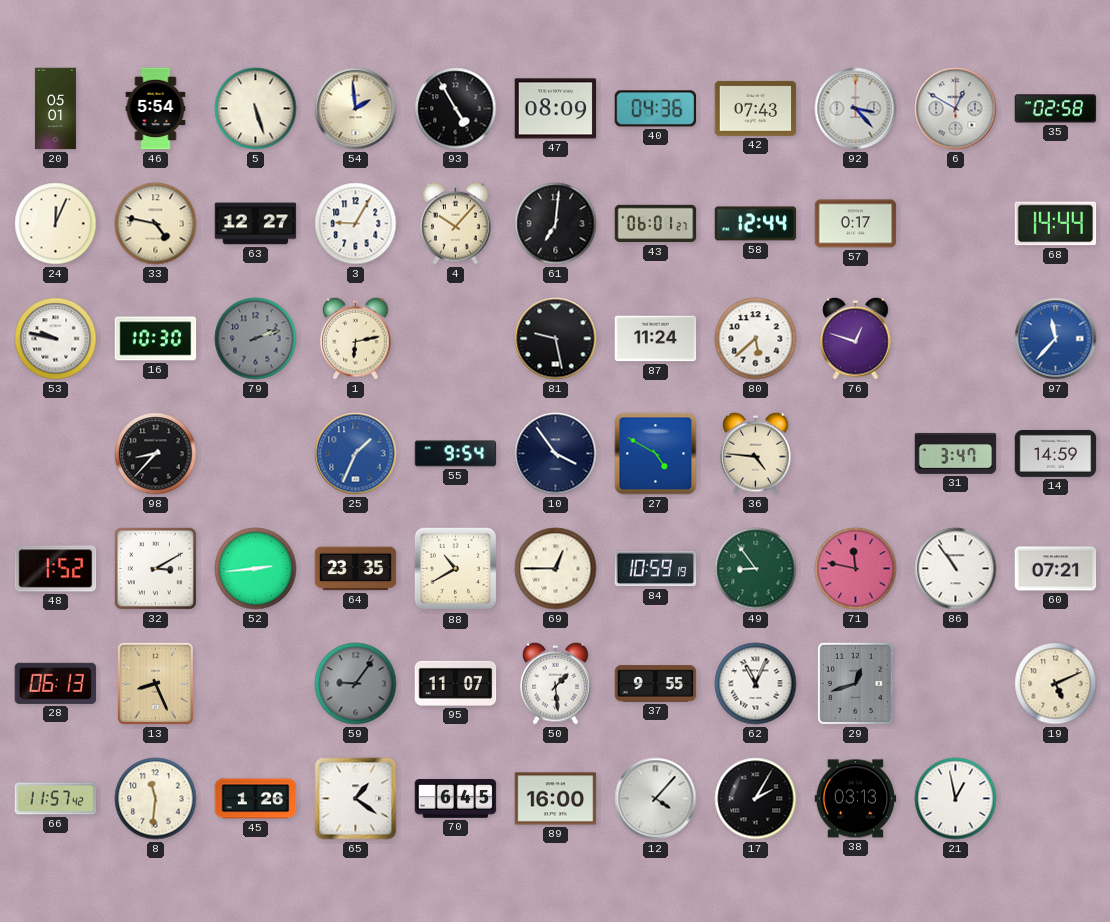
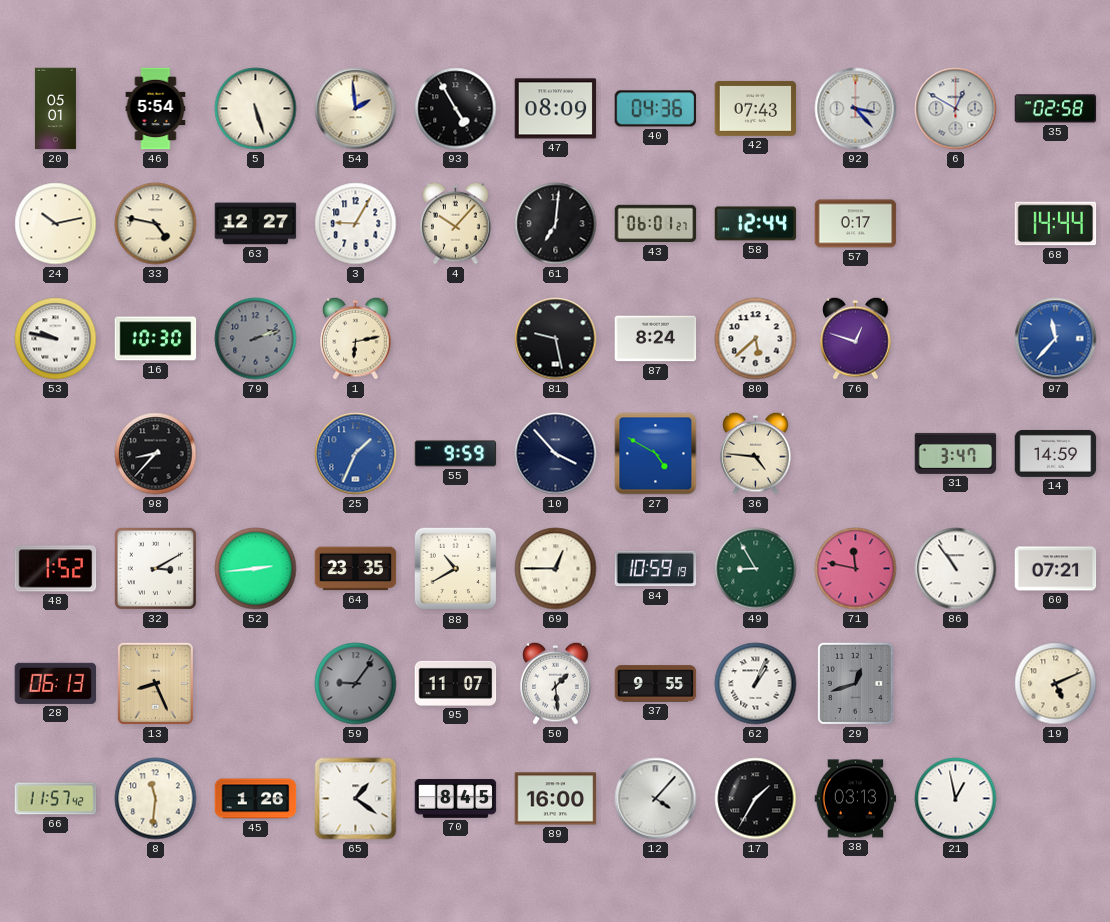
24: 12:04 -> 10:13
87: 11:24 -> 8:24
55: 9:54 -> 9:59
10: 3:54 -> 3:53
49: 8:54 -> 8:55
62: 11:04 -> 1:04
70: 6:45 -> 8:45
17: 2:05 -> 1:35
